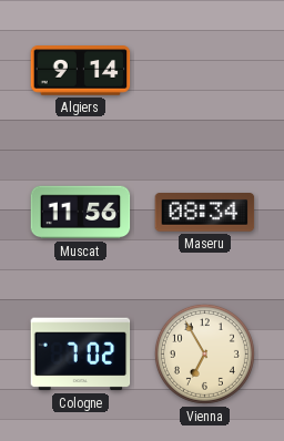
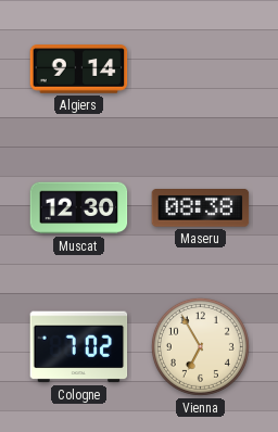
Muscat: 11:56 -> 12:30
Maseru: 08:34 -> 08:38
